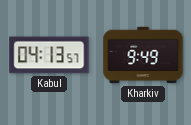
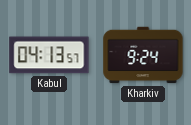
Kharkiv: 9:49 -> 9:24
